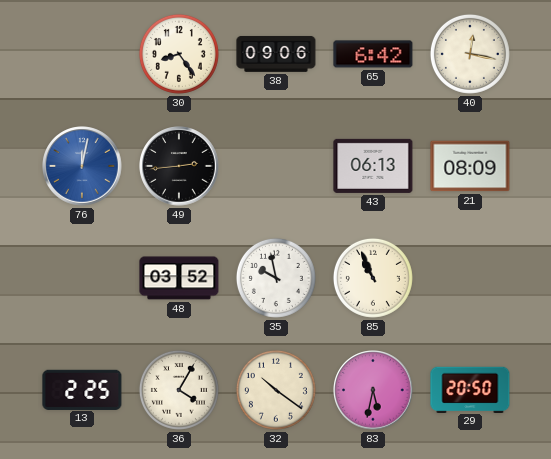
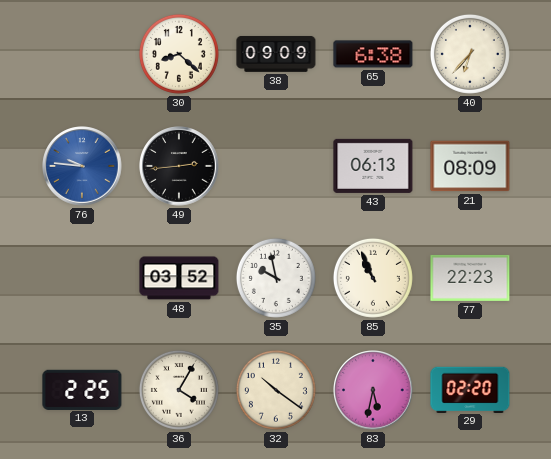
30: 8:24 -> 8:22
38: 09:06 -> 09:09
65: 6:42 -> 6:38
40: 12:17 -> 6:37
76: 12:02 -> 9:46
77: none -> 22:23
29: 20:50 -> 02:20
